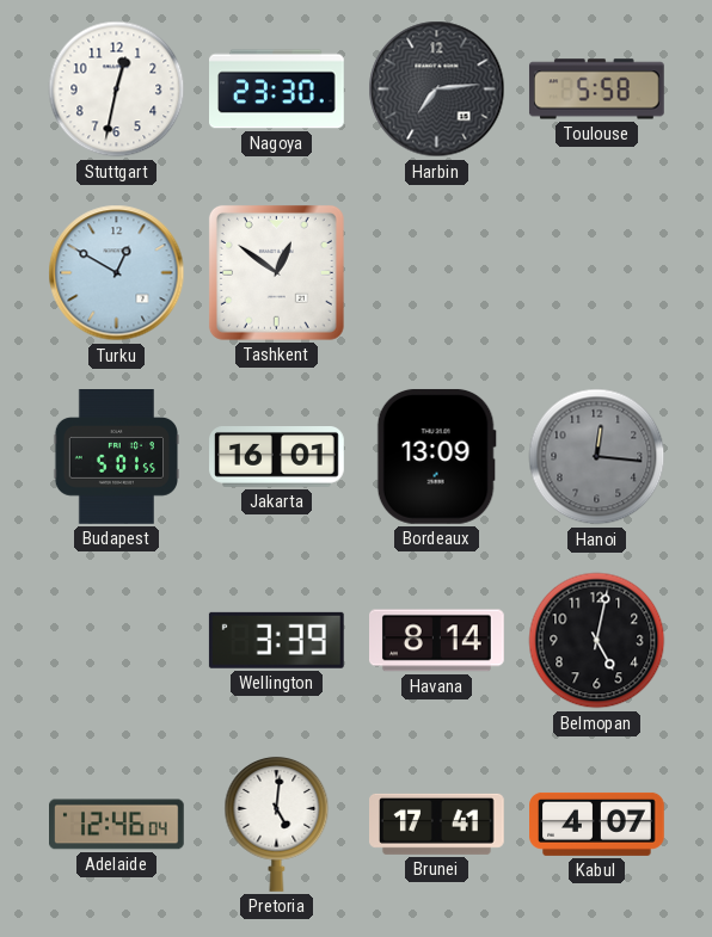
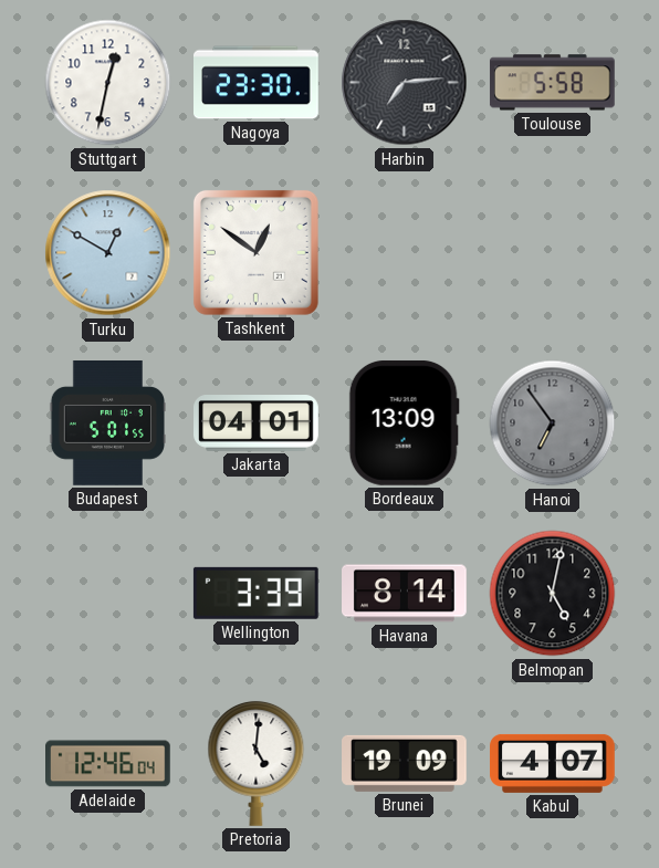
Jakarta: 16:01 -> 04:01
Hanoi: 12:16 -> 6:54
Brunei: 17:41 -> 19:09
